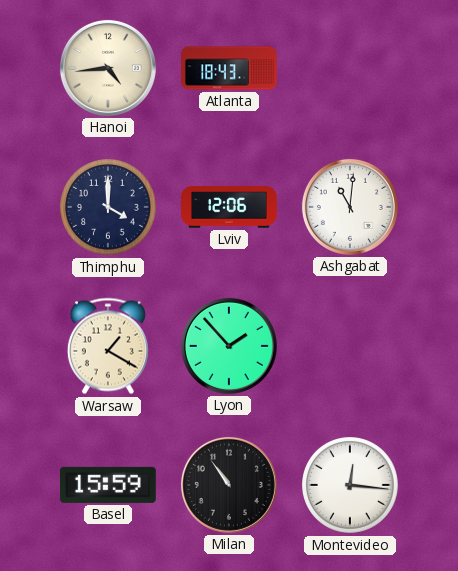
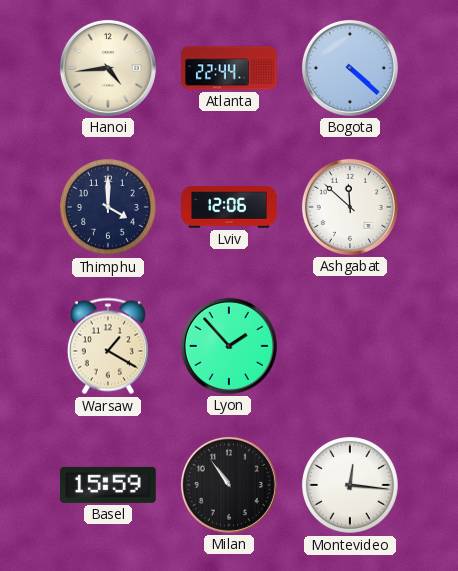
Atlanta: 18:43 -> 22:44
Bogota: none -> 4:22
Ashgabat: 11:01 -> 11:52
